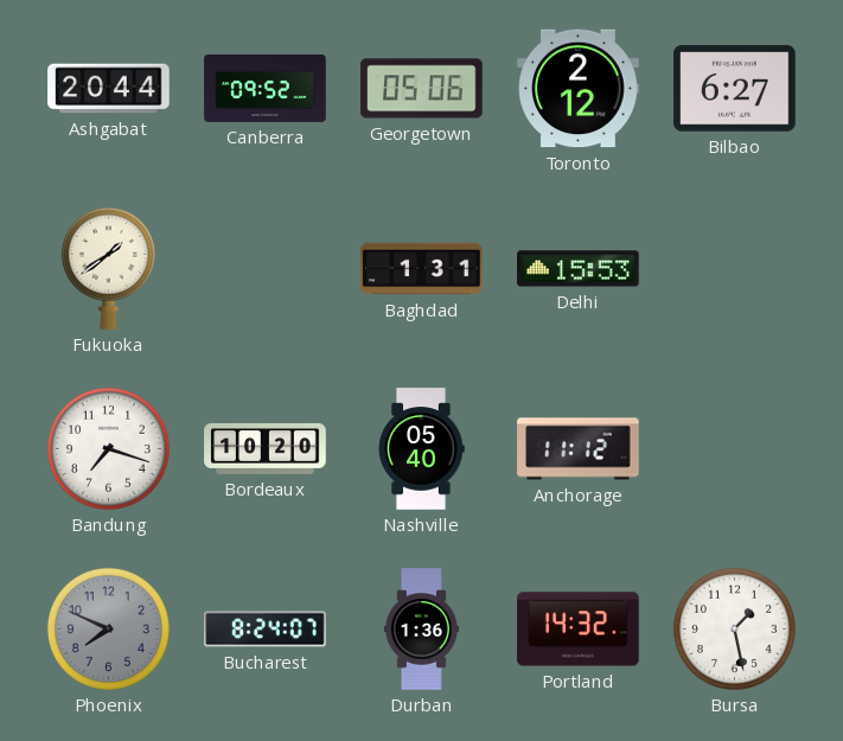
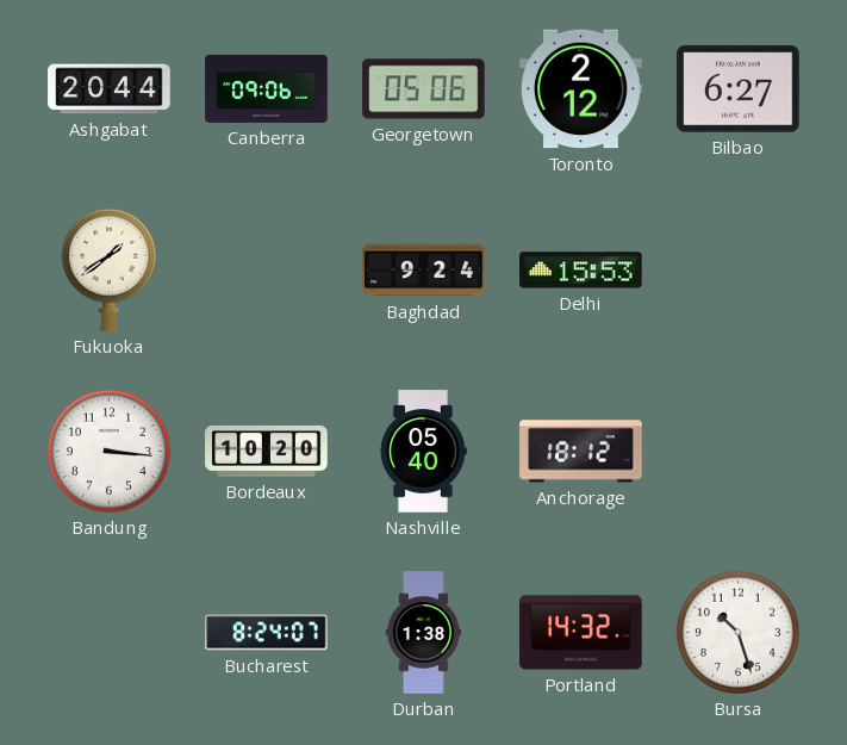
Canberra: 09:52 -> 09:06
Baghdad: 1:31 -> 9:24
Bandung: 7:18 -> 3:16
Anchorage: 11:12 -> 18:12
Phoenix: 7:49 -> none
Durban: 1:36 -> 1:38
Bursa: 1:28 -> 10:27
